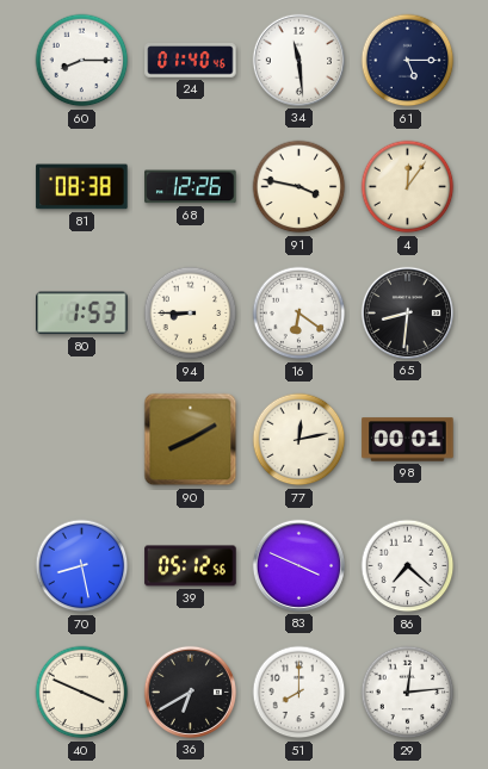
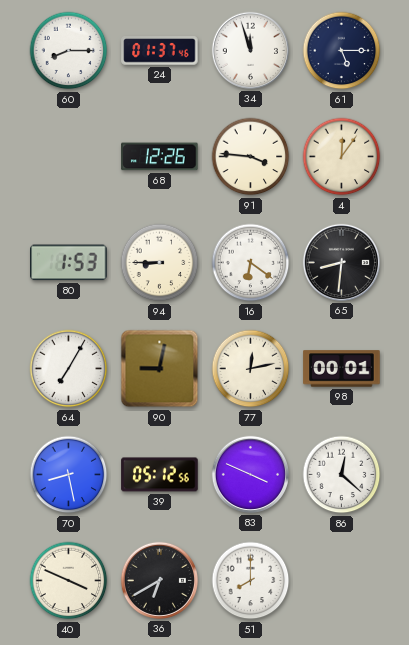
24: 01:40 -> 01:37
34: 11:29 -> 11:57
81: 08:38 -> none
91: 3:47 -> 3:46
64: none -> 7:05
90: 8:10 -> 9:02
86: 7:22 -> 12:22
29: 12:14 -> none
